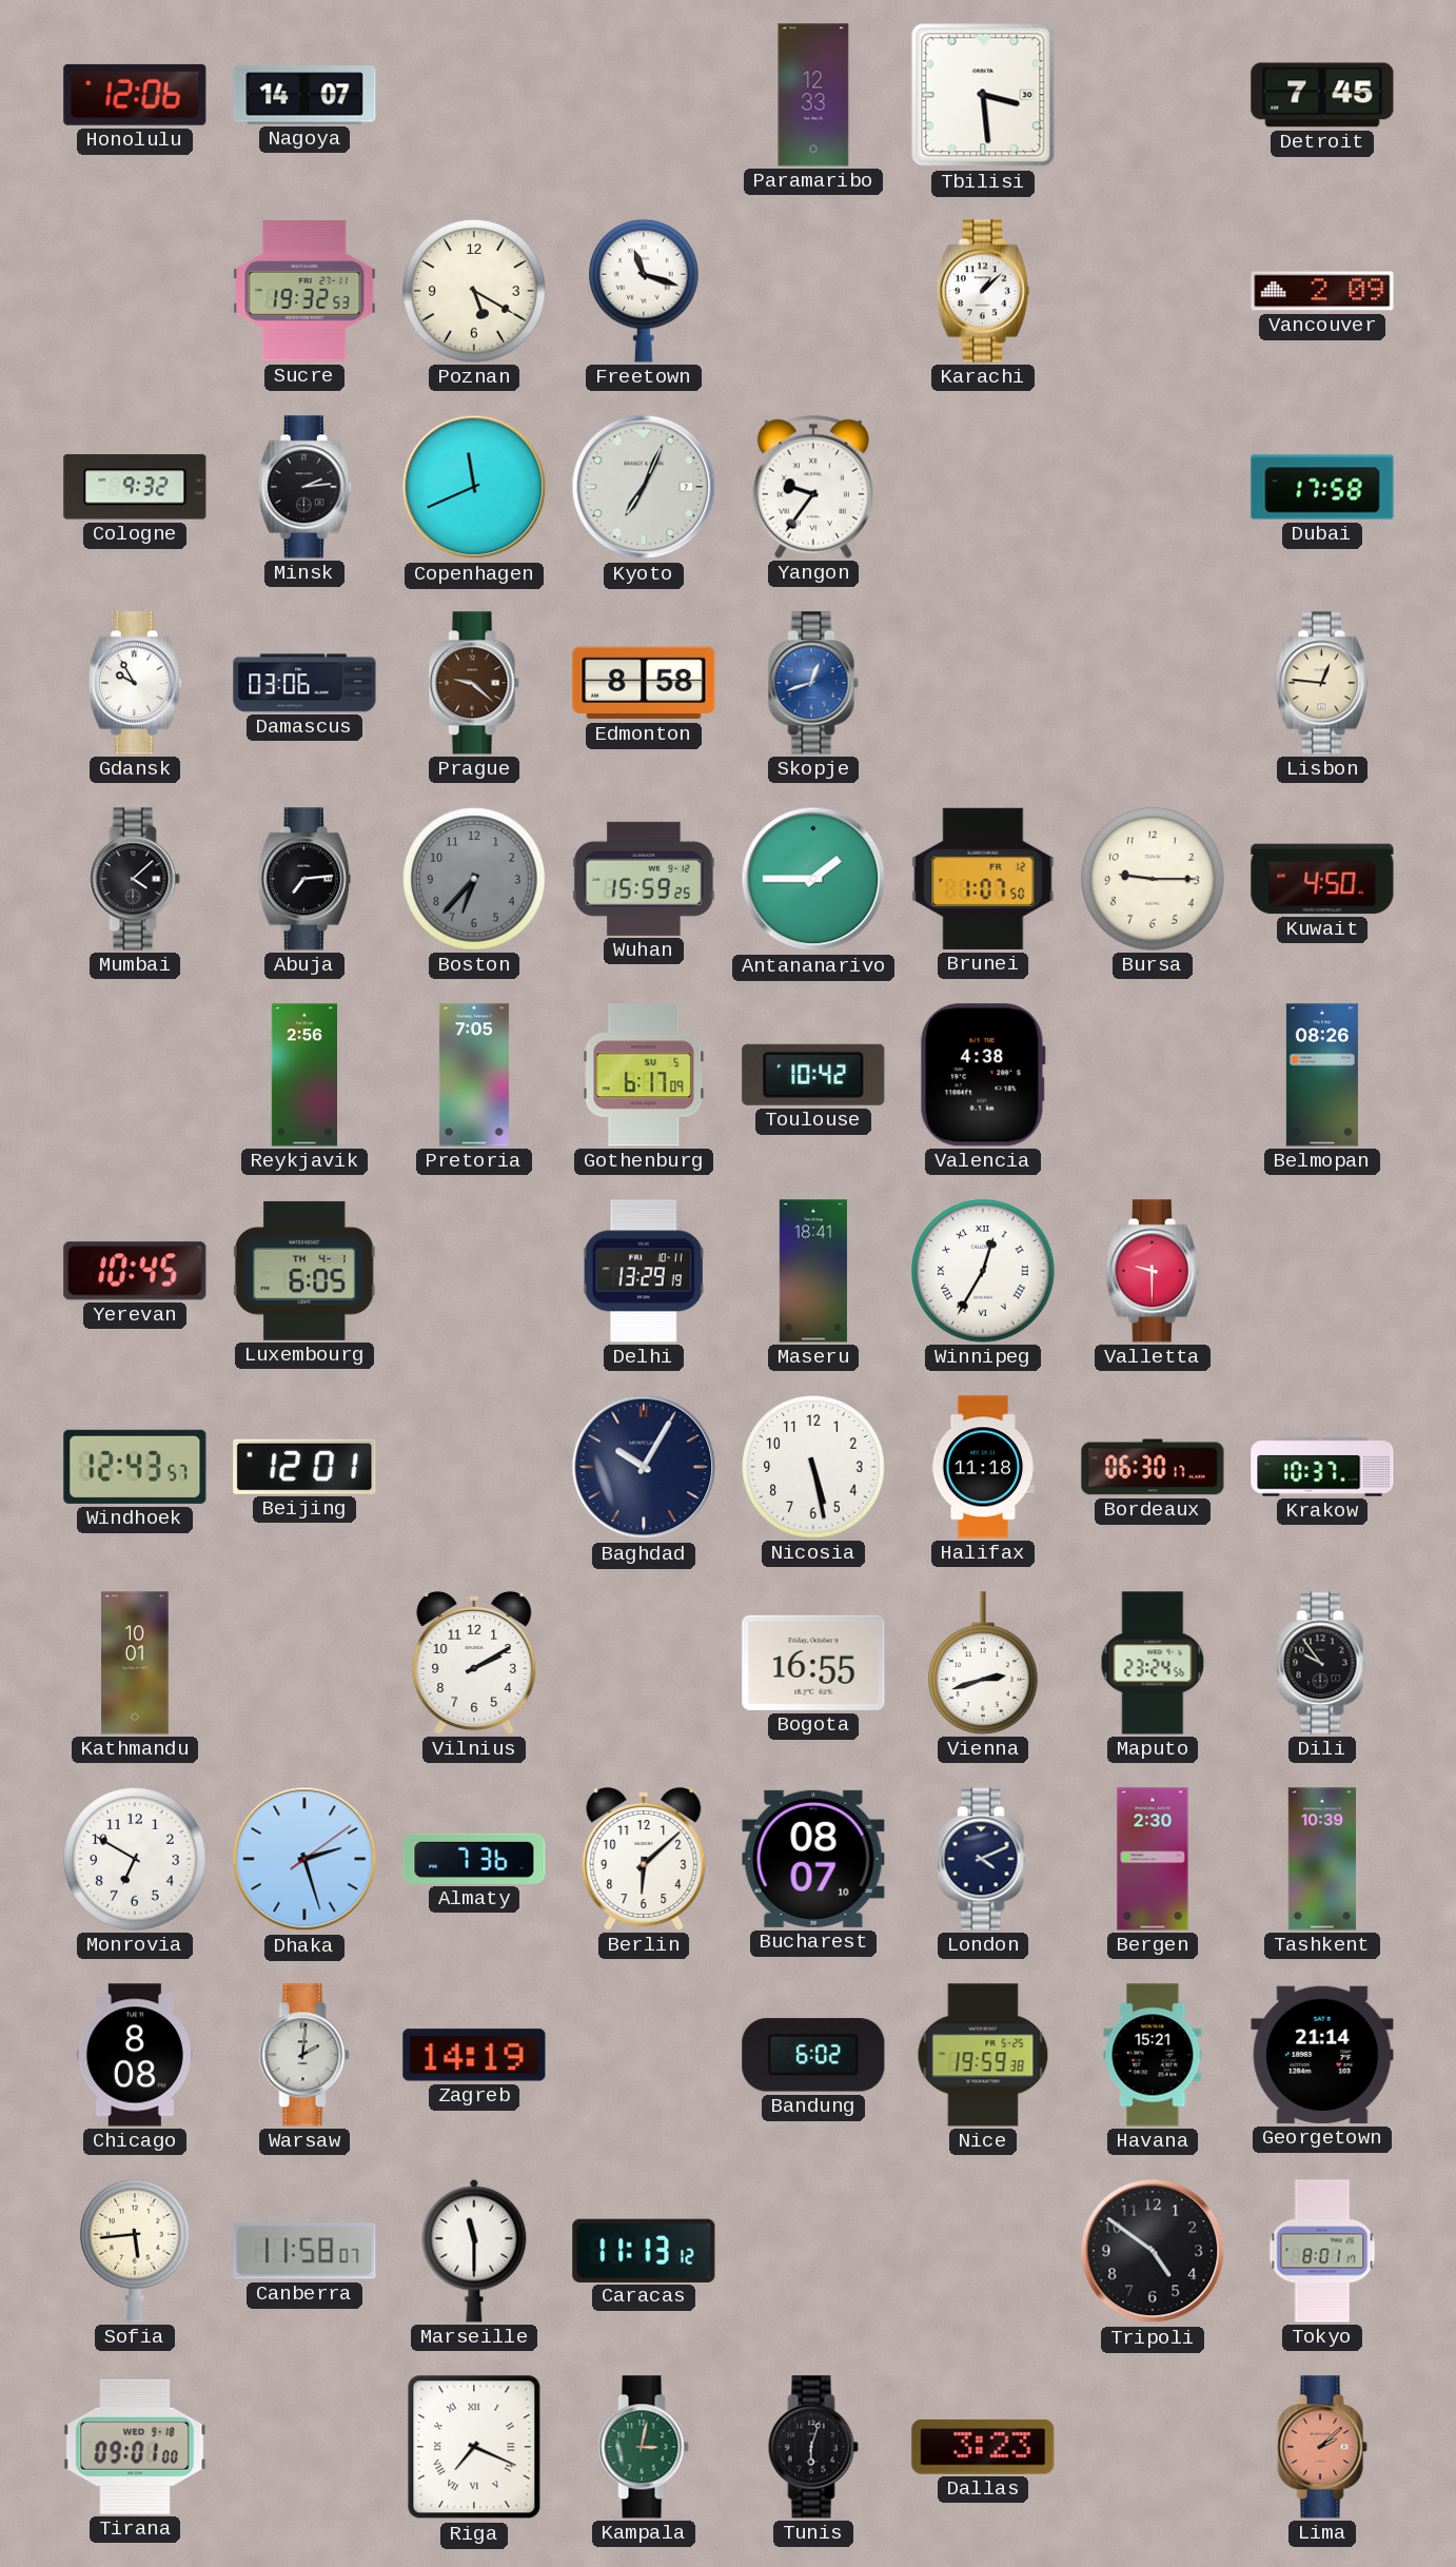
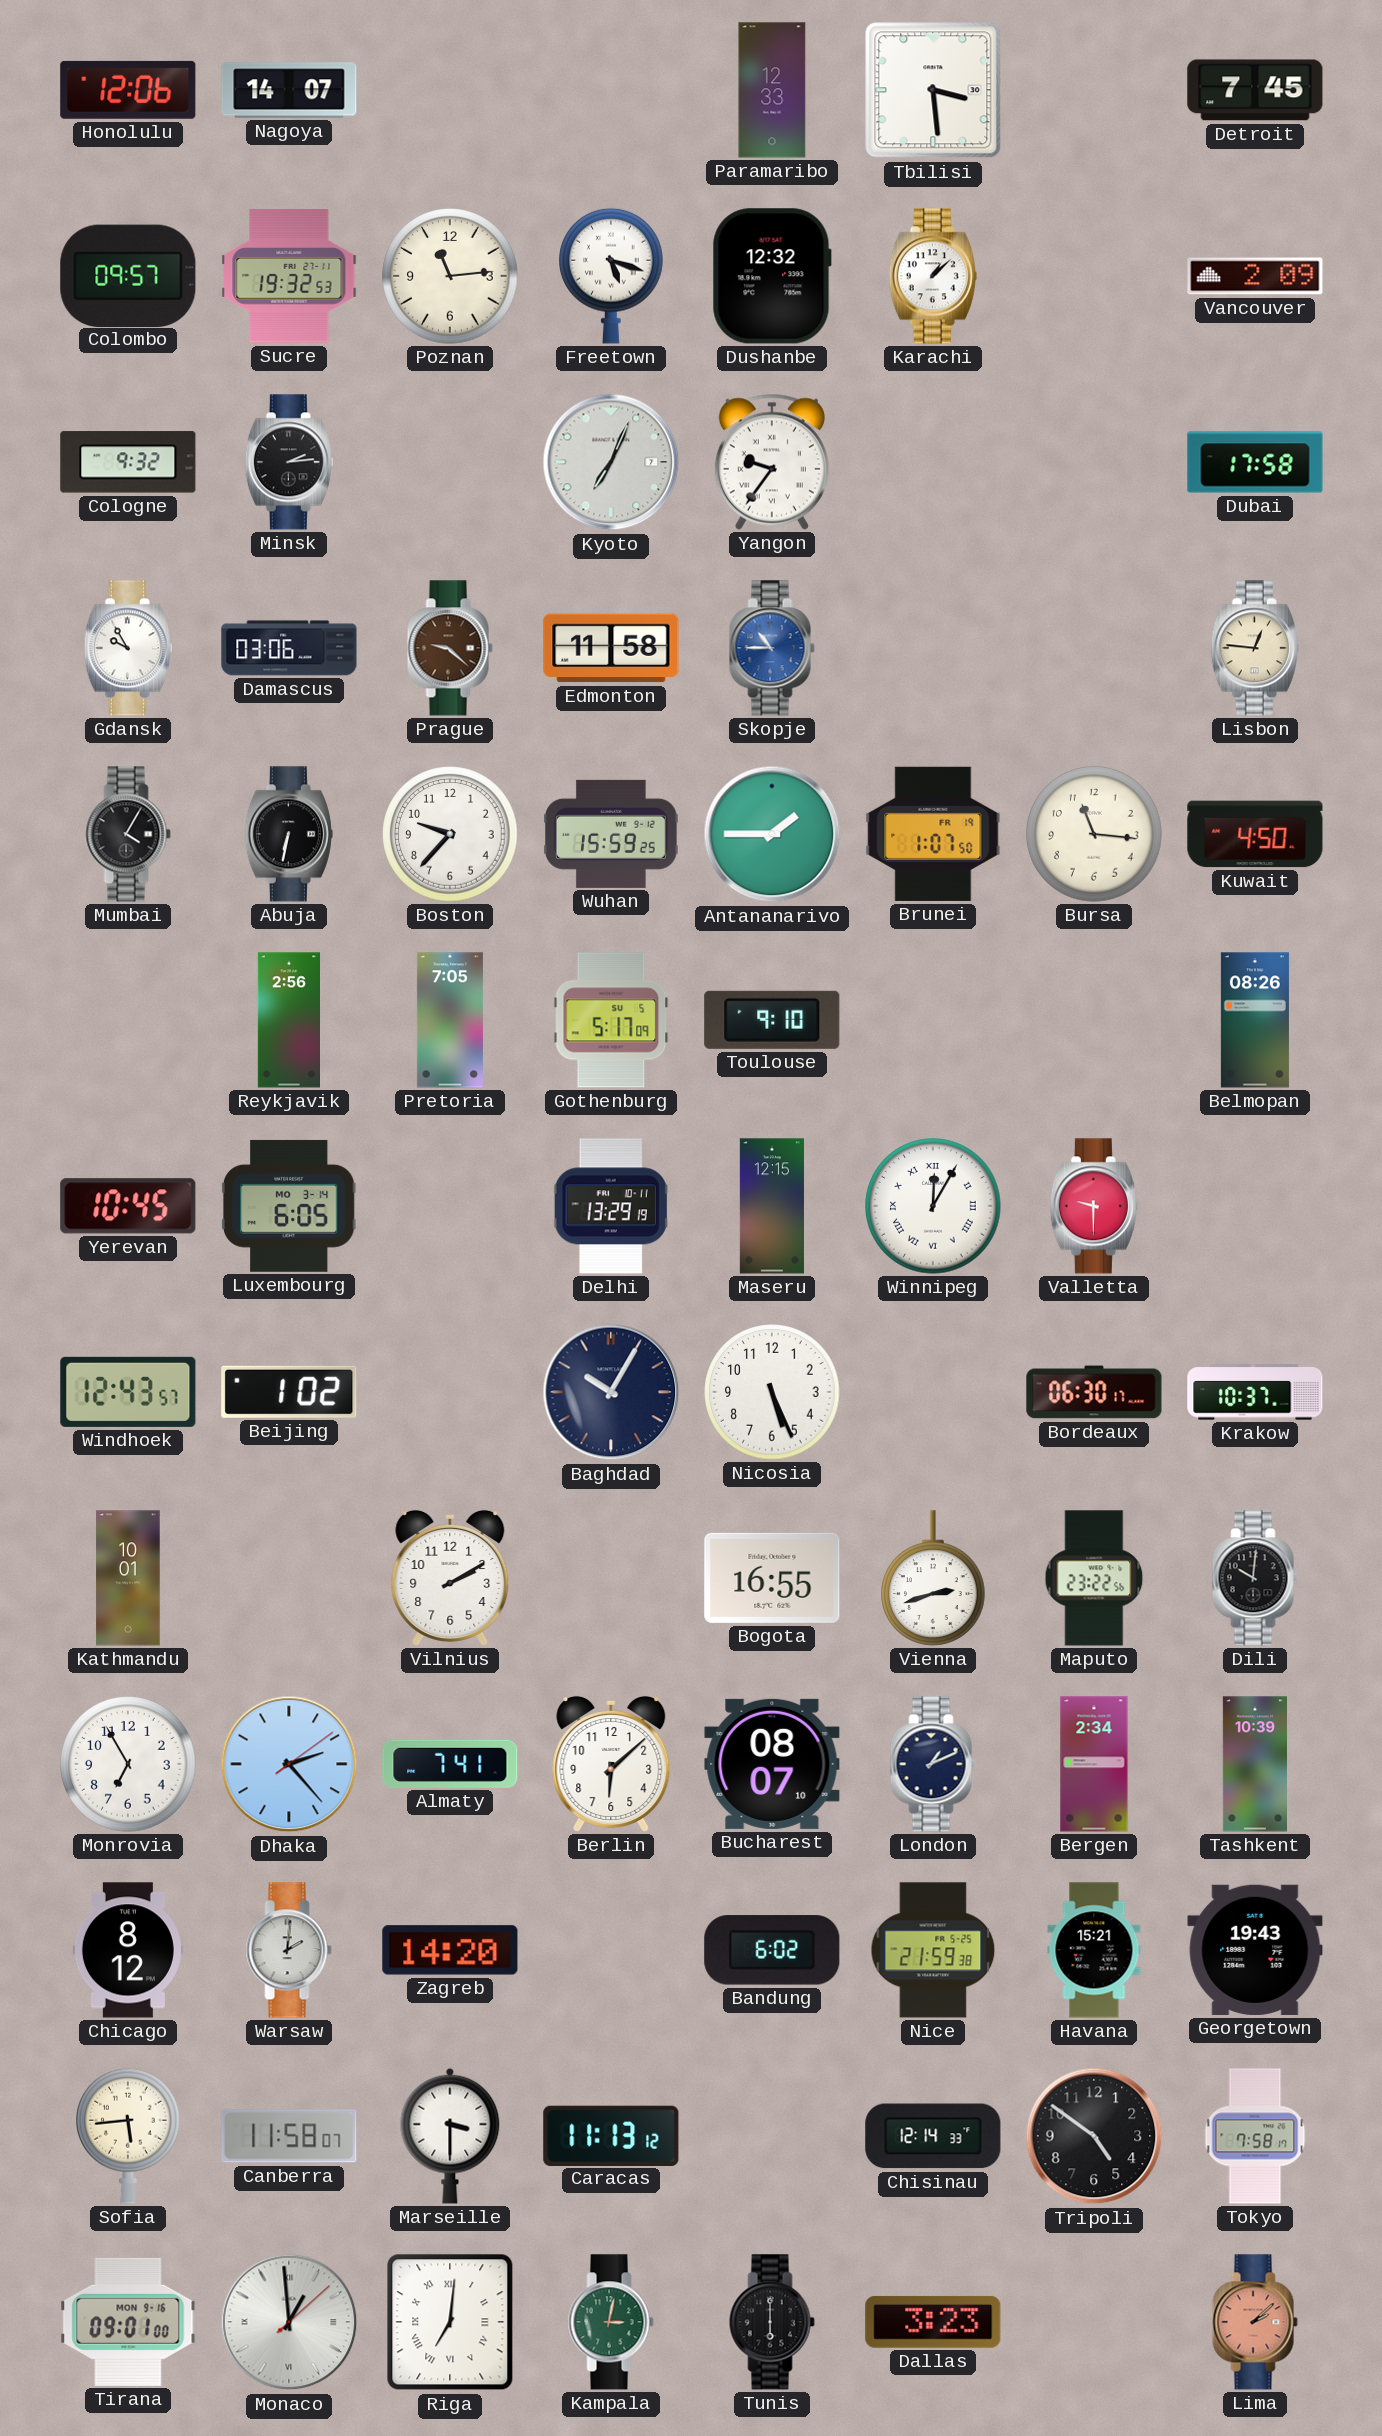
Colombo: none -> 09:57
Poznan: 5:20 -> 11:14
Freetown: 11:18 -> 5:18
Dushanbe: none -> 12:32
Copenhagen: 11:41 -> none
Edmonton: 8:58 -> 11:58
Skopje: 12:42 -> 10:45
Mumbai: 4:08 -> 4:05
Abuja: 7:14 -> 6:32
Boston: 6:37 -> 9:37
Boston dial: grey -> white
Brunei date: FR 12 -> FR 19
Bursa: 9:15 -> 11:16
Gothenburg: 6:17 -> 5:17
Toulouse: 10:42 -> 9:10
Valencia: 4:38 -> none
Luxembourg date: TH 4-1 -> MO 3-14
Maseru: 18:41 -> 12:15
Winnipeg: 12:35 -> 12:05
Beijing: 12:01 -> 1:02
Nicosia: 5:28 -> 5:26
Halifax: 11:18 -> none
Maputo: 23:24 -> 23:22
Dili: 9:54 -> 10:01
Monrovia: 6:50 -> 6:55
Dhaka: 2:27 -> 2:23
Almaty: 7:36 -> 7:41
London: 4:11 -> 1:11
Bergen: 2:30 -> 2:34
Chicago: 8:08 -> 8:12
Zagreb: 14:19 -> 14:20
Nice: 19:59 -> 21:59
Georgetown: 21:14 -> 19:43
Marseille: 11:30 -> 3:30
Chisinau: none -> 12:14
Tokyo: 8:01 -> 7:58
Tirana date: WED 9-18 -> MON 9-16
Monaco: none -> 12:59
Riga: 7:19 -> 7:01
Tunis: 6:03 -> 6:00
